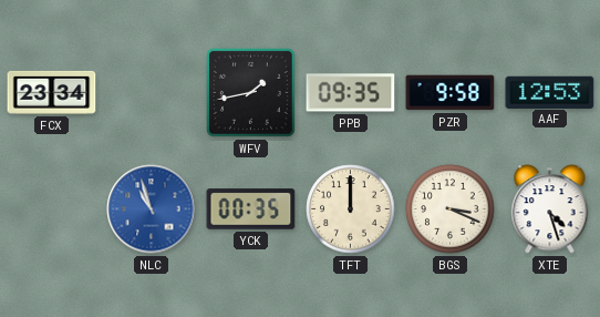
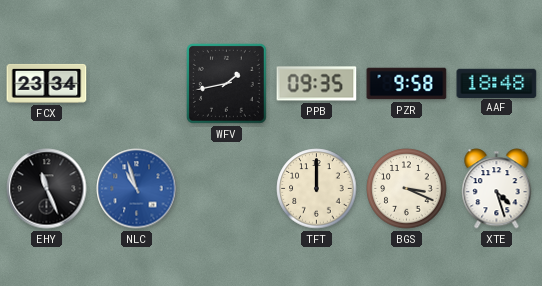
AAF: 12:53 -> 18:48
EHY: none -> 11:26
YCK: 00:35 -> none
